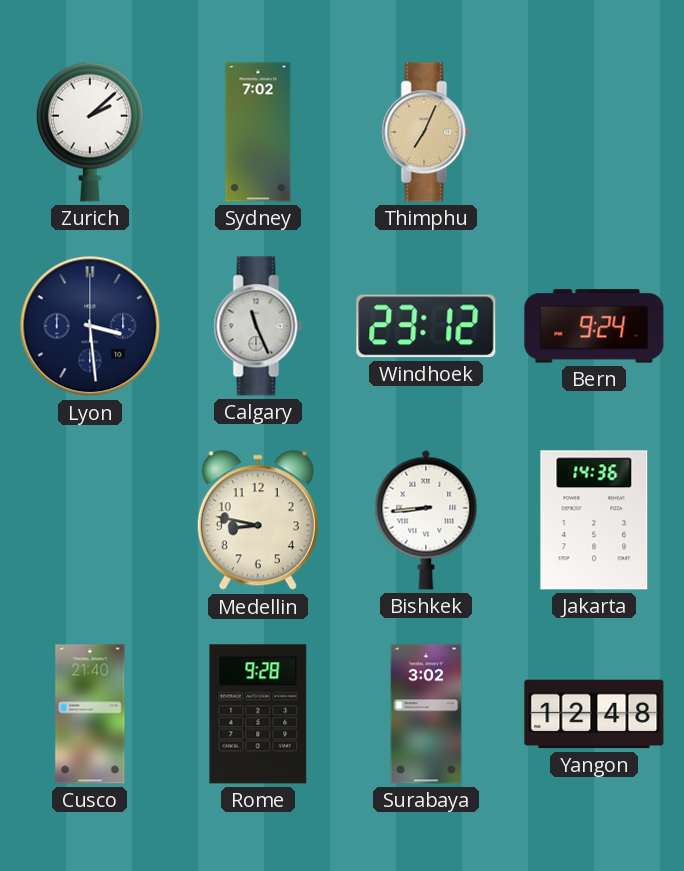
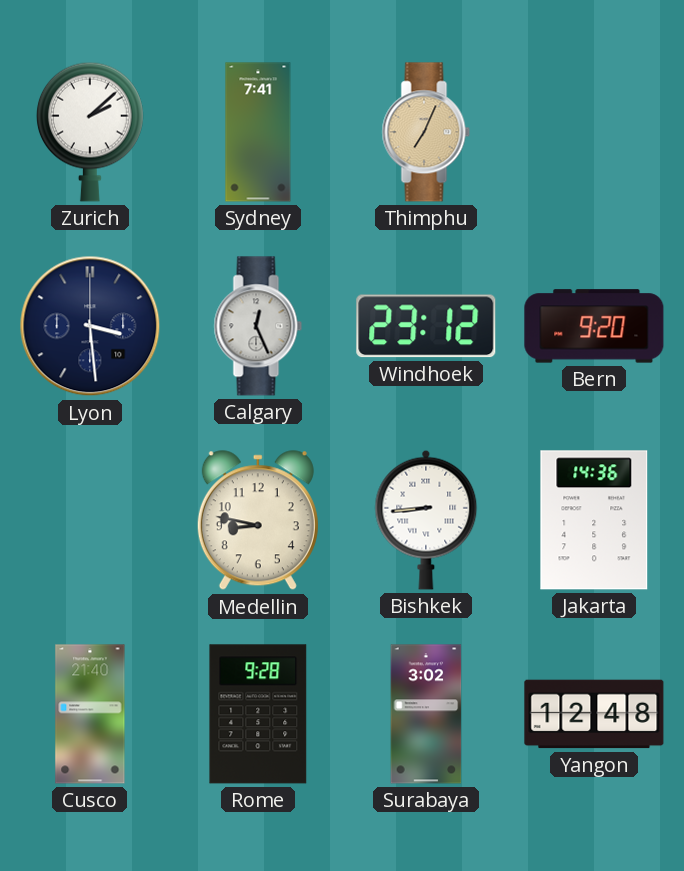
Sydney: 7:02 -> 7:41
Calgary: 11:26 -> 12:26
Bern: 9:24 -> 9:20
